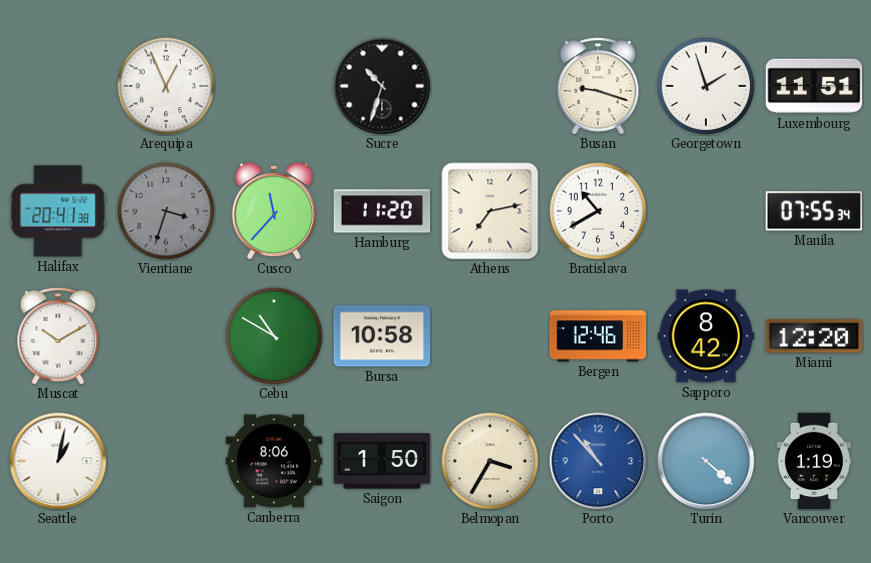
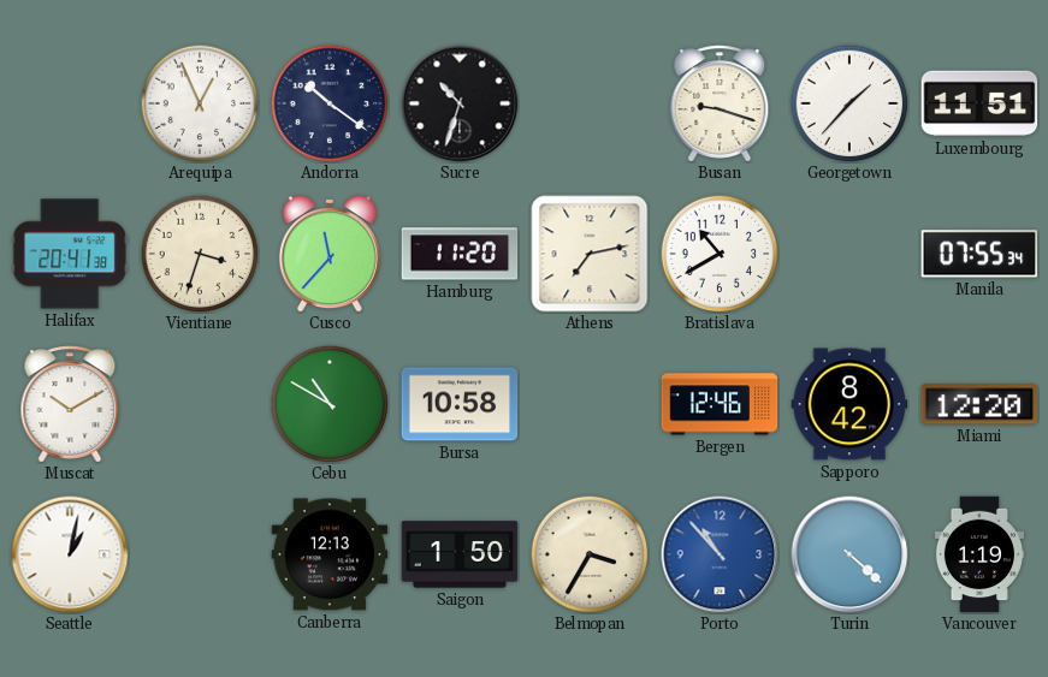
Andorra: none -> 10:21
Georgetown: 1:57 -> 1:37
Vientiane dial: grey -> cream
Canberra: 8:06 -> 12:13
